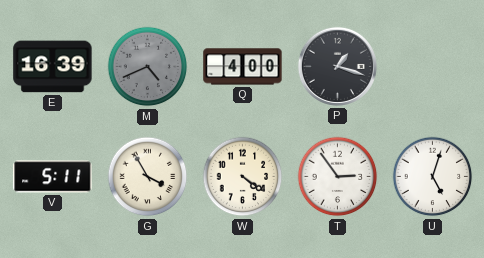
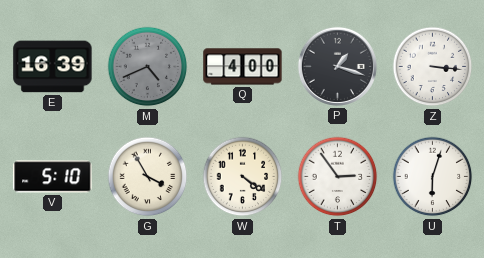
Z: none -> 3:16
V: 5:11 -> 5:10
U: 5:03 -> 6:03
